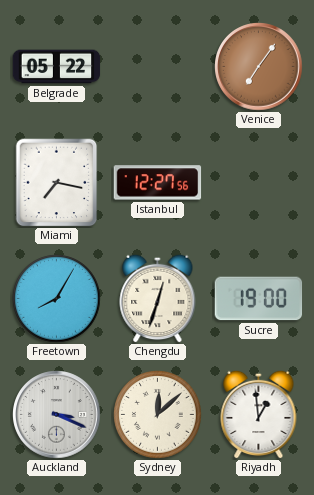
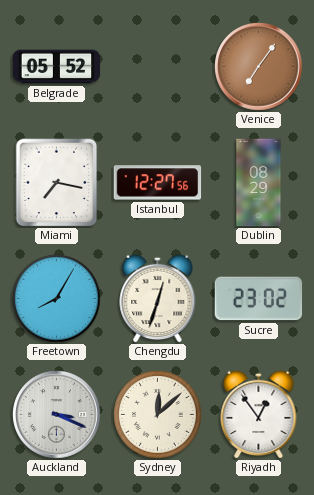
Belgrade: 05:22 -> 05:52
Dublin: none -> 08:29
Sucre: 19:00 -> 23:02
Riyadh: 12:59 -> 12:54
